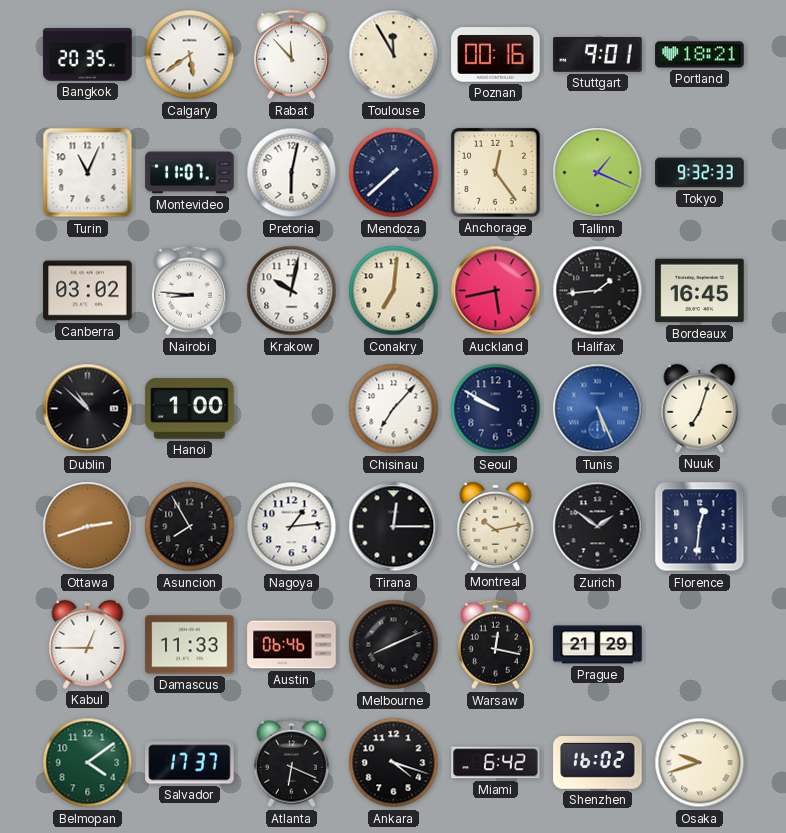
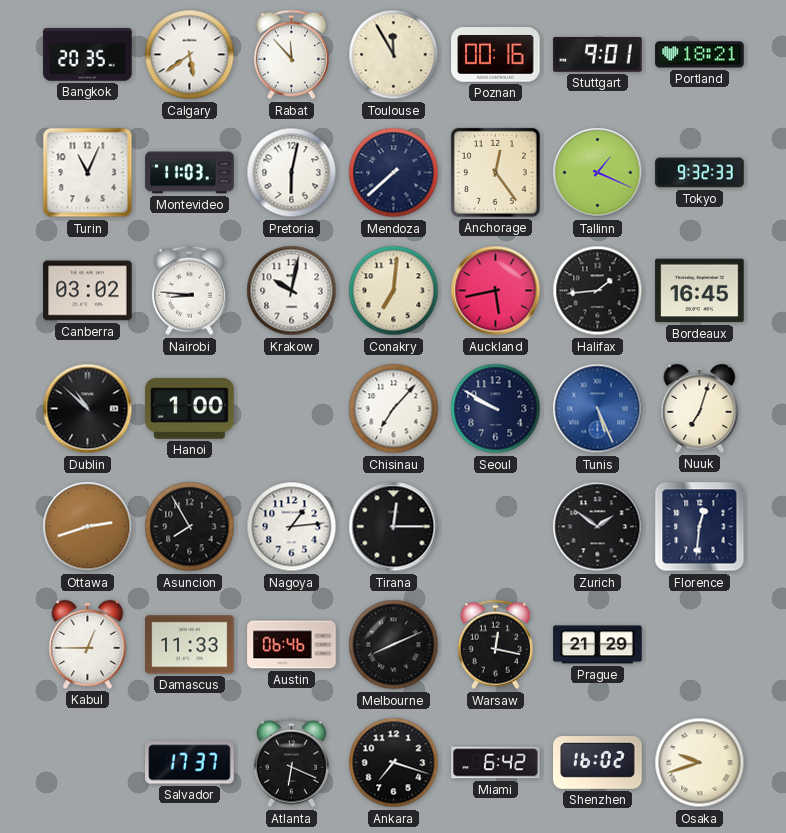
Montevideo: 11:07 -> 11:03
Montreal: 10:13 -> none
Belmopan: 4:09 -> none
Ankara: 4:18 -> 7:18
